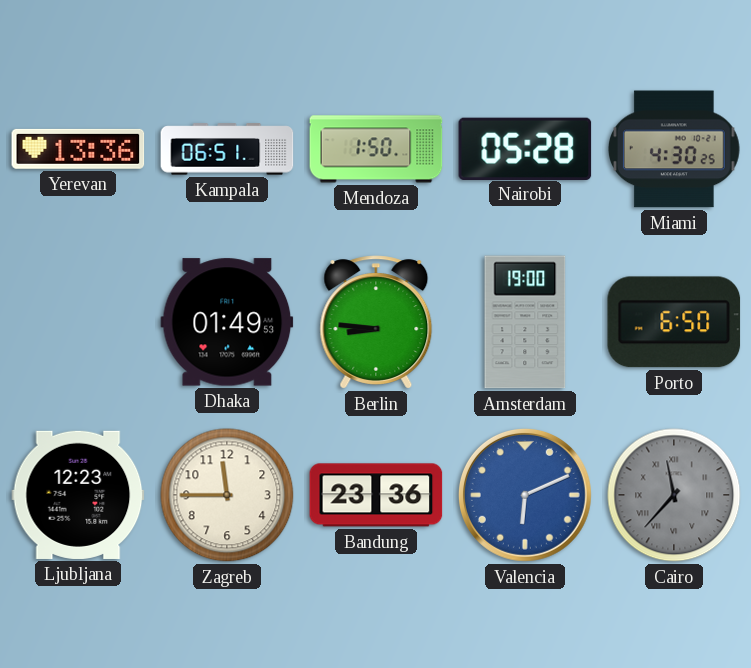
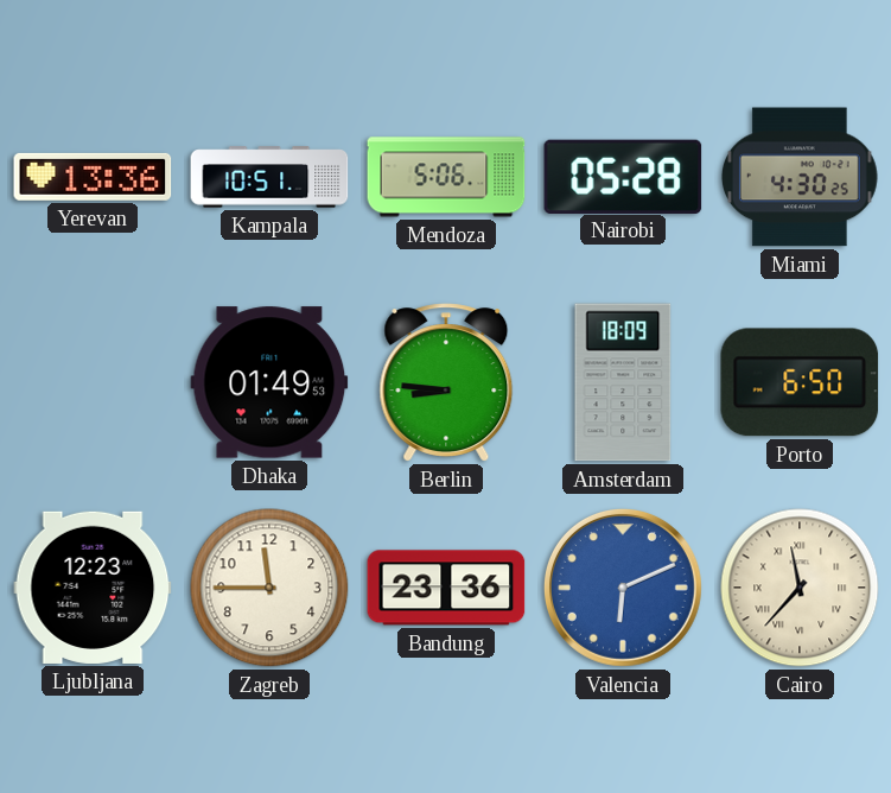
Kampala: 06:51 -> 10:51
Mendoza: 1:50 -> 5:06
Amsterdam: 19:00 -> 18:09
Cairo dial: grey -> cream
